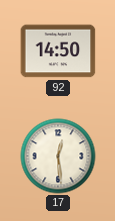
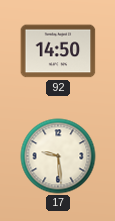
17: 12:29 -> 9:29
